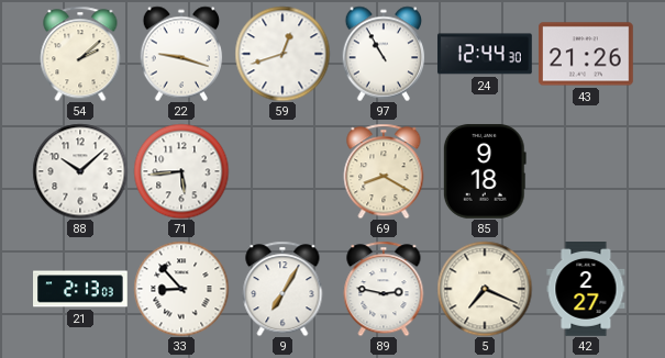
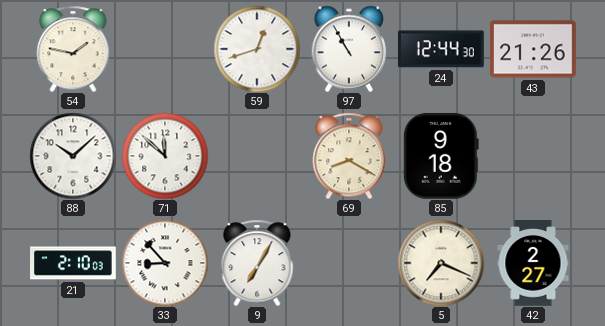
54: 2:08 -> 1:47
22: 9:18 -> none
71: 5:44 -> 11:52
21: 2:13 -> 2:10
89: 2:47 -> none
